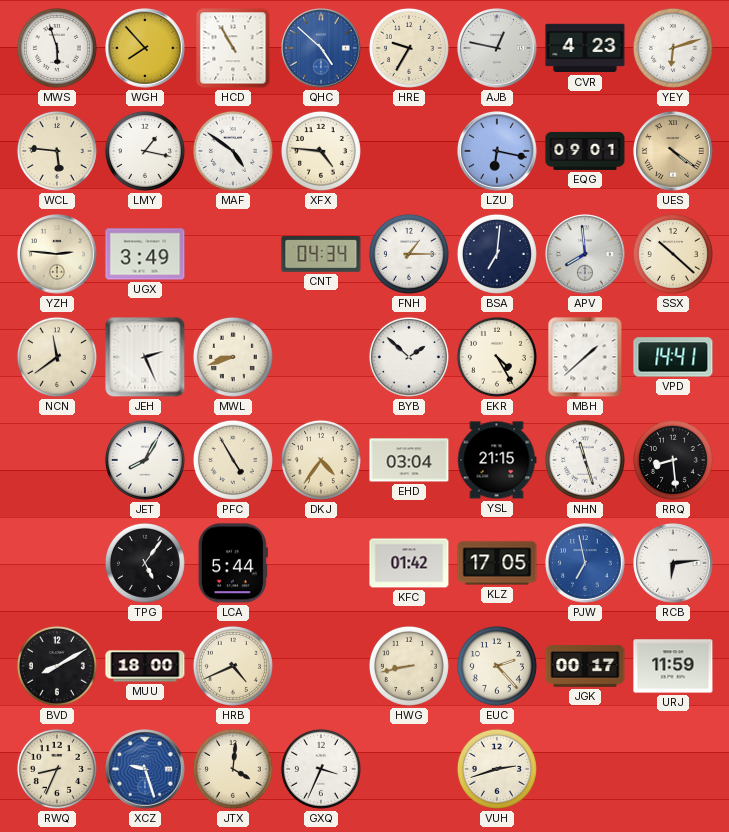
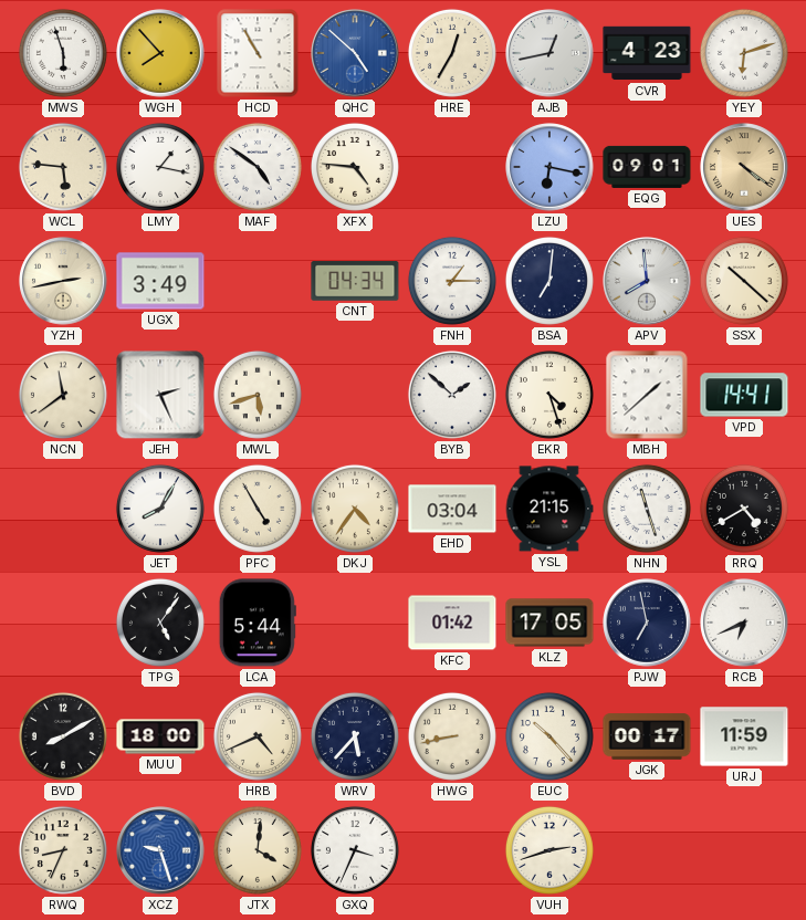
HRE: 9:35 -> 12:35
AJB: 12:47 -> 12:43
YZH: 2:46 -> 2:43
MWL: 8:42 -> 5:42
EKR: 4:25 -> 4:27
RRQ: 8:29 -> 4:40
PJW dial: blue -> navy
RCB: 6:14 -> 6:41
WRV: none -> 5:37
EUC: 2:23 -> 10:23
